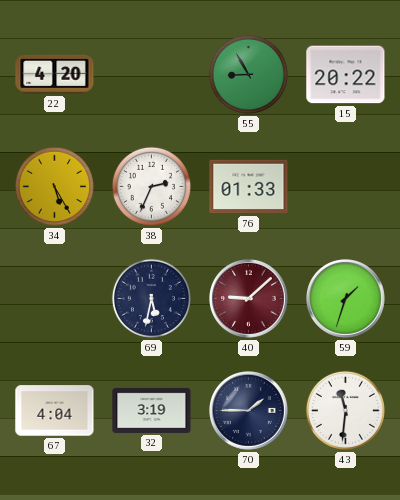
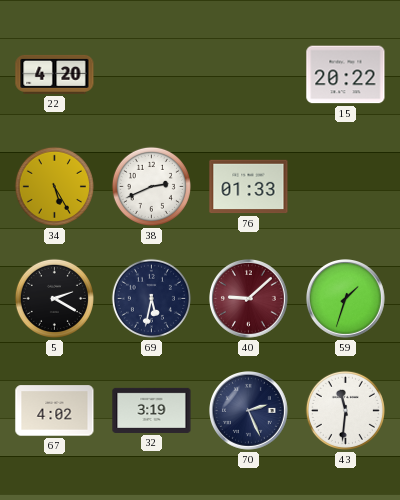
55: 8:55 -> none
38: 2:34 -> 2:41
5: none -> 2:20
67: 4:04 -> 4:02
70: 1:45 -> 2:26
